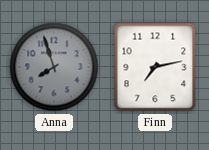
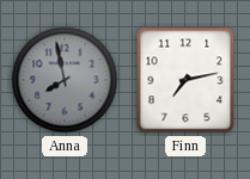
Anna: 7:57 -> 7:58
